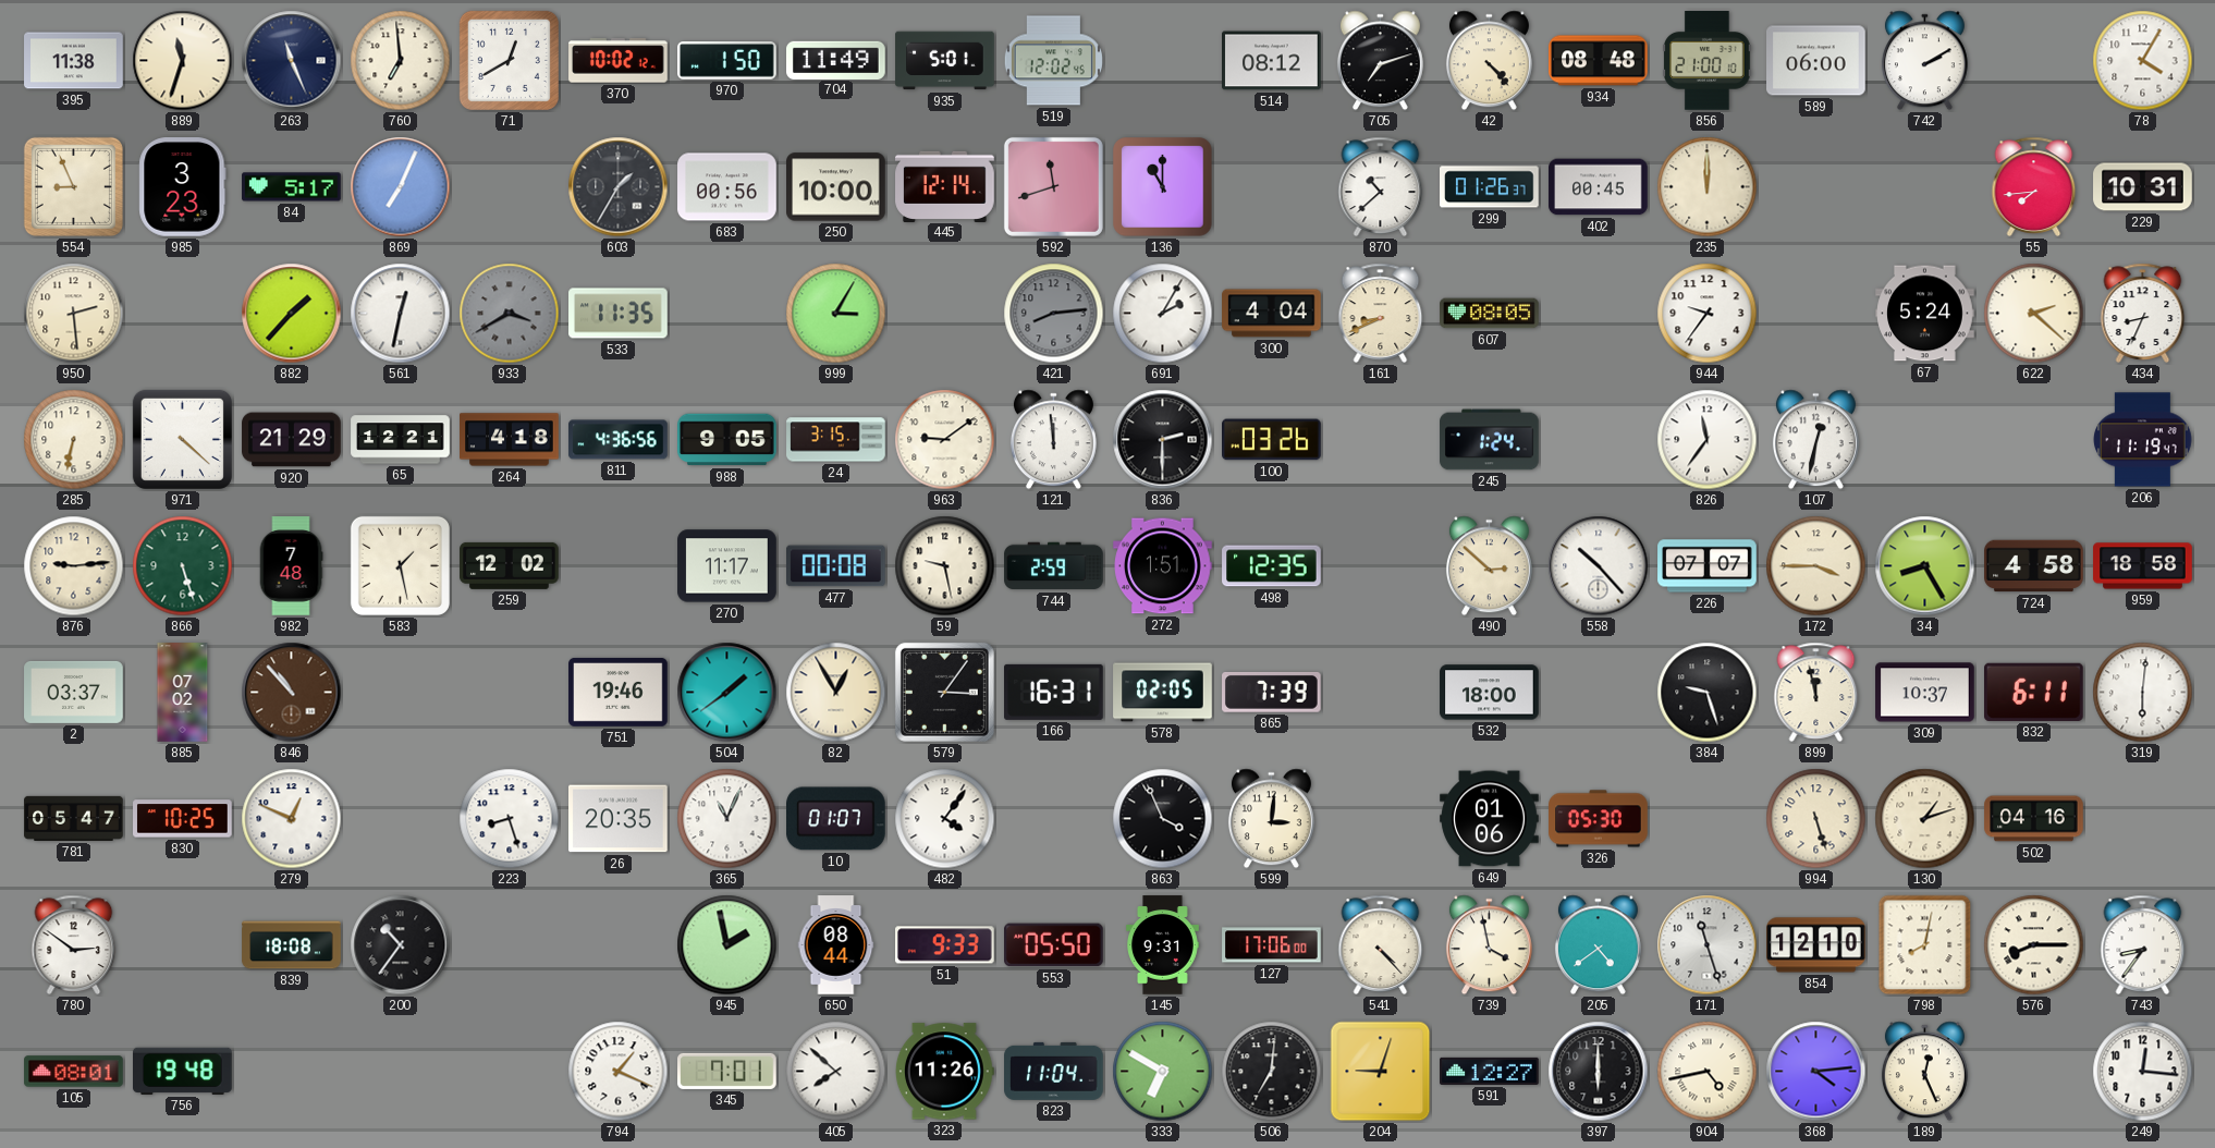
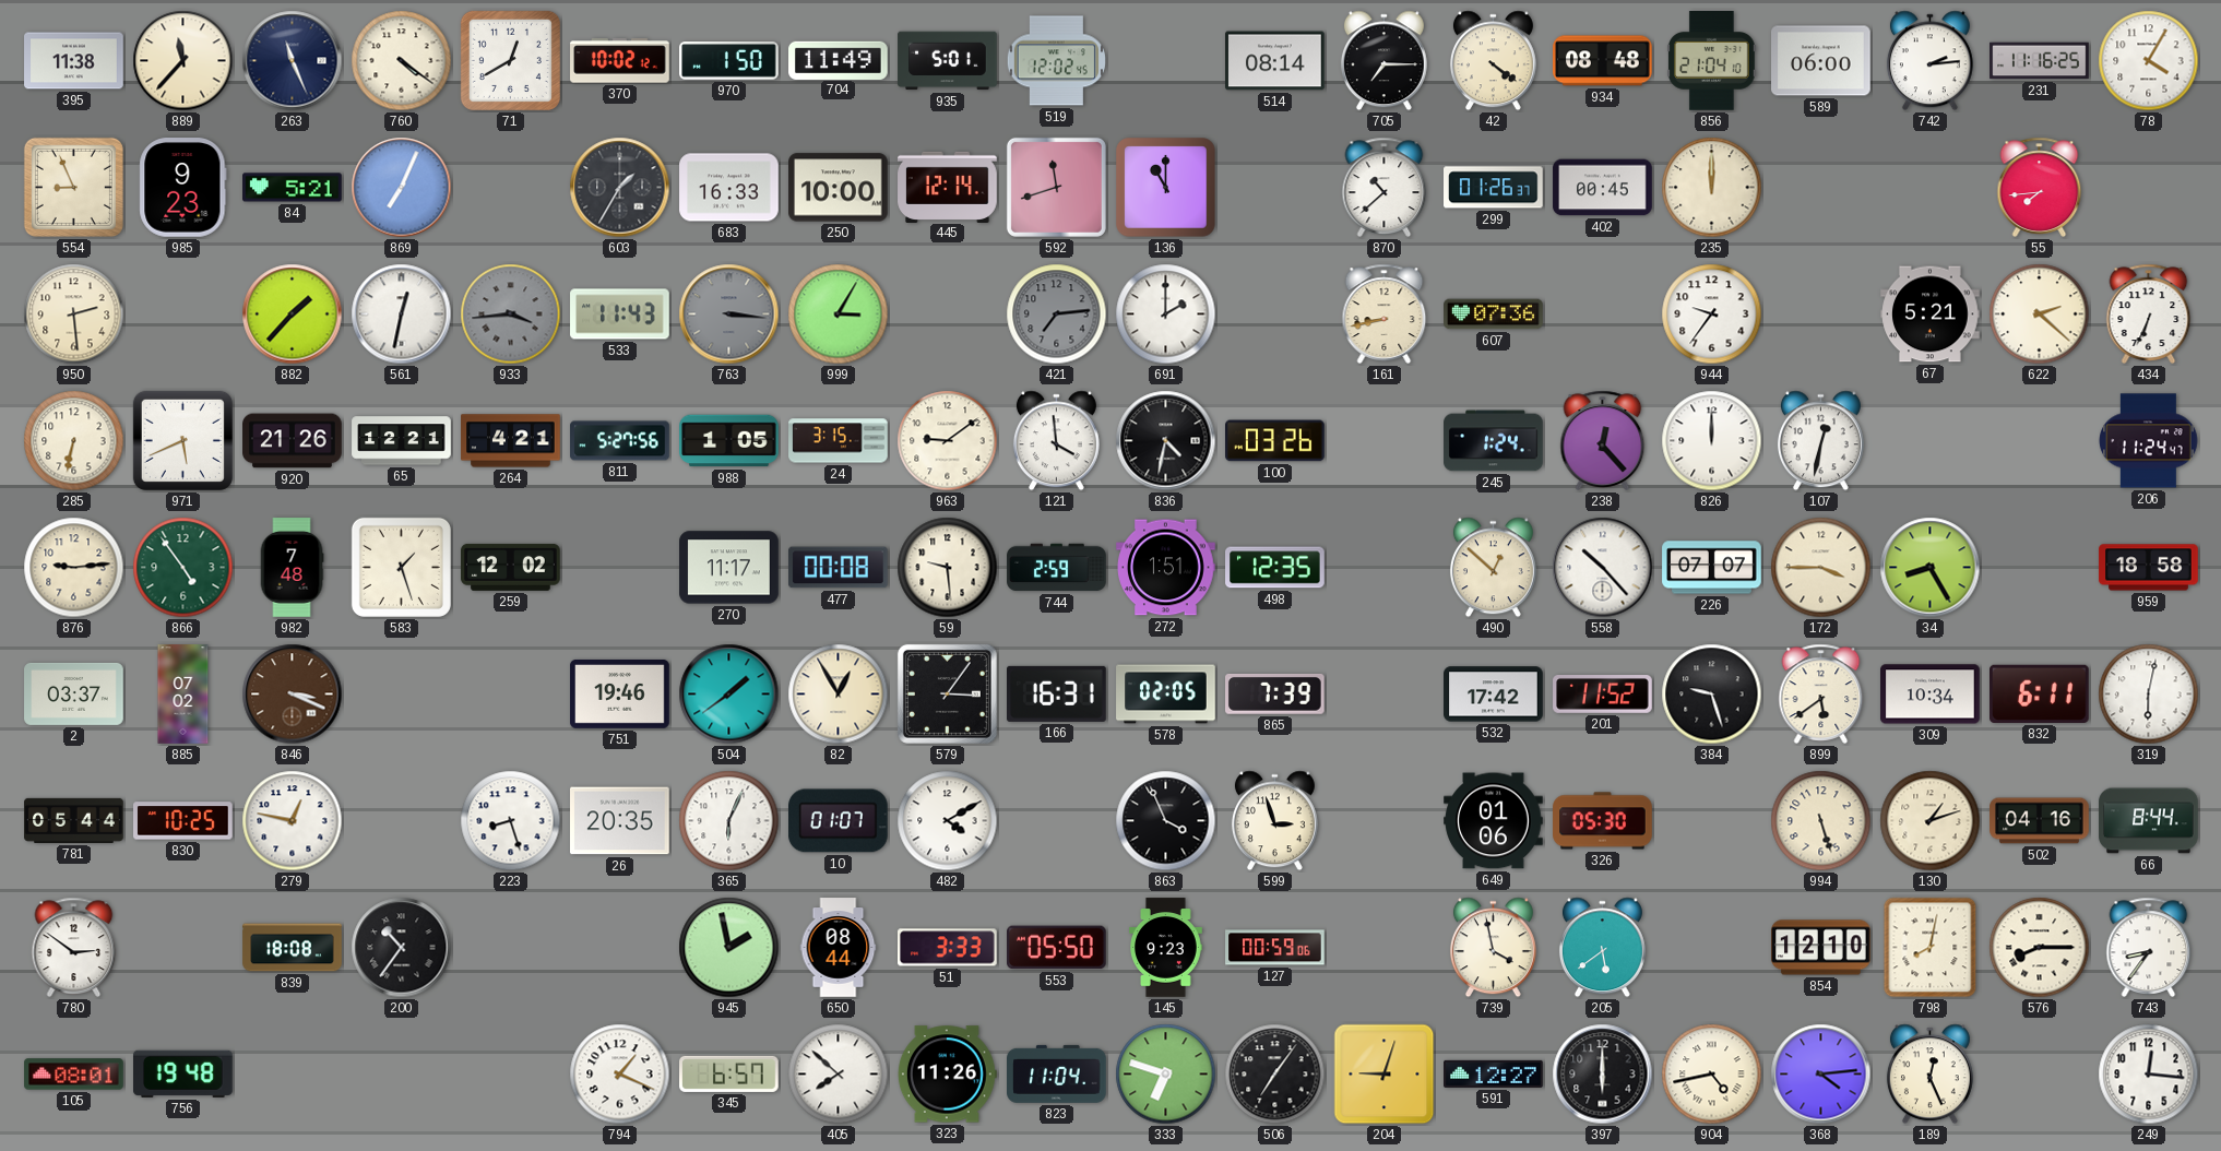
889: 11:33 -> 11:37
760: 6:59 -> 4:21
514: 08:12 -> 08:14
705: 7:12 -> 7:15
42: 4:23 -> 4:21
856: 21:00 -> 21:04
742: 2:10 -> 2:14
231: none -> 11:16
985: 3:23 -> 9:23
84: 5:17 -> 5:21
683: 00:56 -> 16:33
229: 10:31 -> none
933: 3:40 -> 3:44
533: 11:35 -> 11:43
763: none -> 3:16
421: 8:14 -> 7:14
691: 2:05 -> 2:00
300: 4:04 -> none
161: 8:41 -> 8:43
607: 08:05 -> 07:36
67: 5:24 -> 5:21
434: 8:34 -> 6:34
971: 4:22 -> 5:41
920: 21:29 -> 21:26
264: 4:18 -> 4:21
811: 4:36 -> 5:27
988: 9:05 -> 1:05
121: 11:59 -> 3:59
836: 2:30 -> 4:32
238: none -> 12:23
826: 11:36 -> 12:00
206: 11:19 -> 11:24
866: 5:27 -> 4:54
583: 1:28 -> 1:27
59: 9:28 -> 9:29
490: 2:52 -> 12:52
724: 4:58 -> none
846: 10:53 -> 3:19
532: 18:00 -> 17:42
201: none -> 11:52
899: 11:58 -> 5:39
309: 10:37 -> 10:34
319: 6:01 -> 6:02
781: 05:47 -> 05:44
279: 12:49 -> 12:47
365: 11:04 -> 6:04
482: 4:06 -> 4:10
599: 3:01 -> 2:57
66: none -> 8:44
51: 9:33 -> 3:33
145: 9:31 -> 9:23
127: 17:06 -> 00:59
541: 4:23 -> none
205: 4:39 -> 5:39
171: 11:27 -> none
345: 7:01 -> 6:57
333: 6:50 -> 6:48
506: 7:01 -> 7:06
